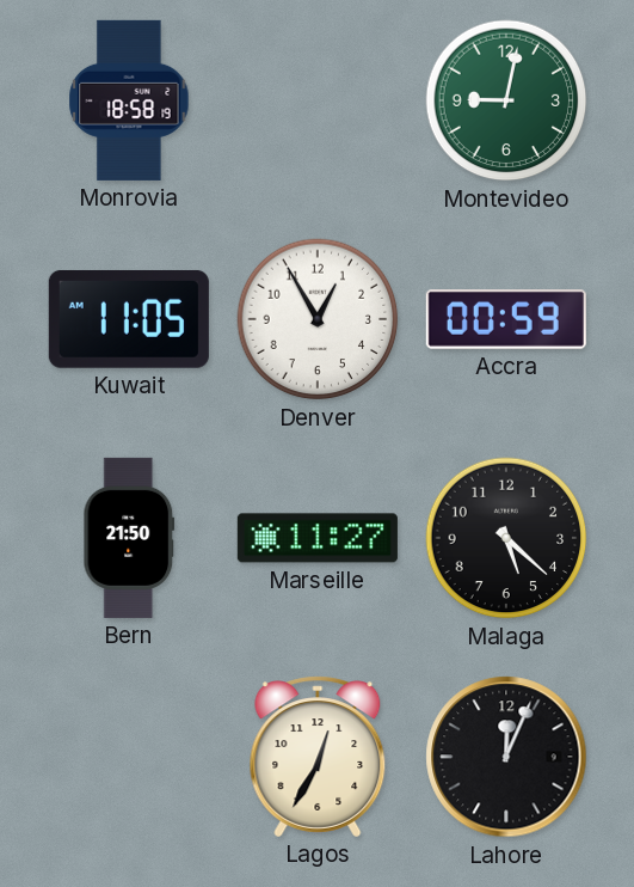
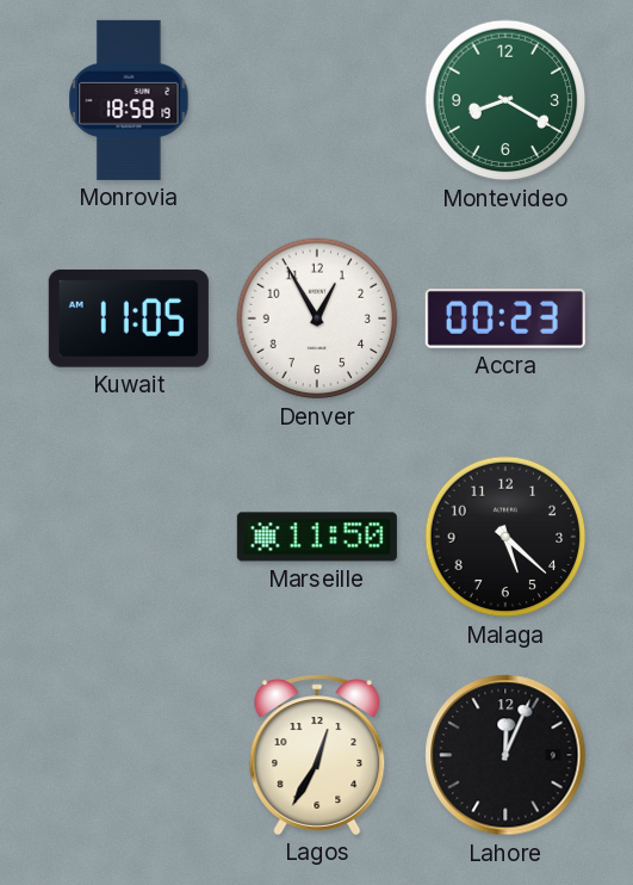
Montevideo: 9:02 -> 8:20
Accra: 00:59 -> 00:23
Bern: 21:50 -> none
Marseille: 11:27 -> 11:50
